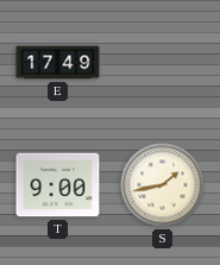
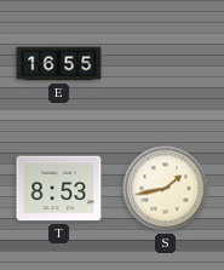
E: 17:49 -> 16:55
T: 9:00 -> 8:53
